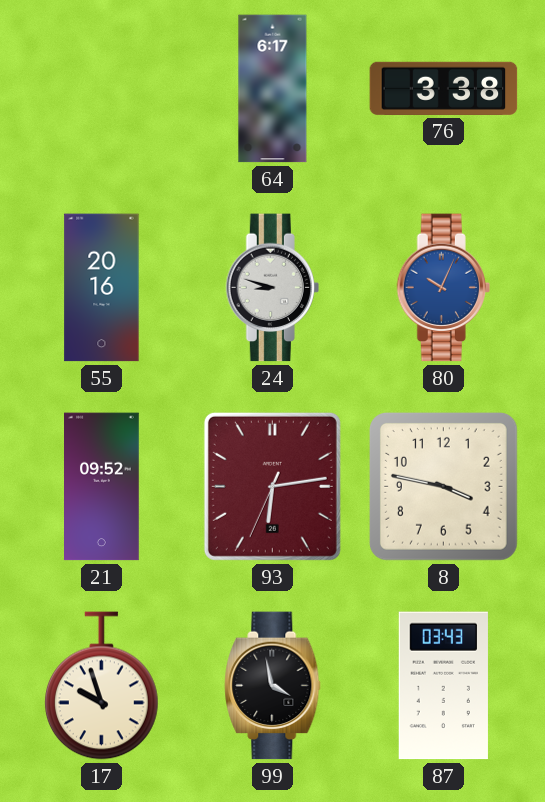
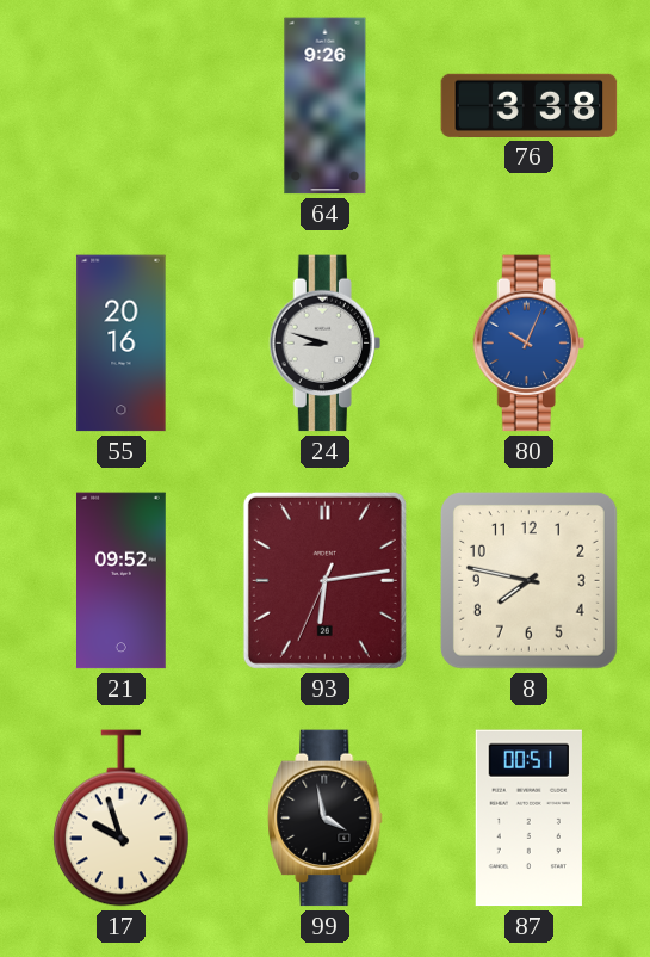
64: 6:17 -> 9:26
8: 3:47 -> 7:47
87: 03:43 -> 00:51
